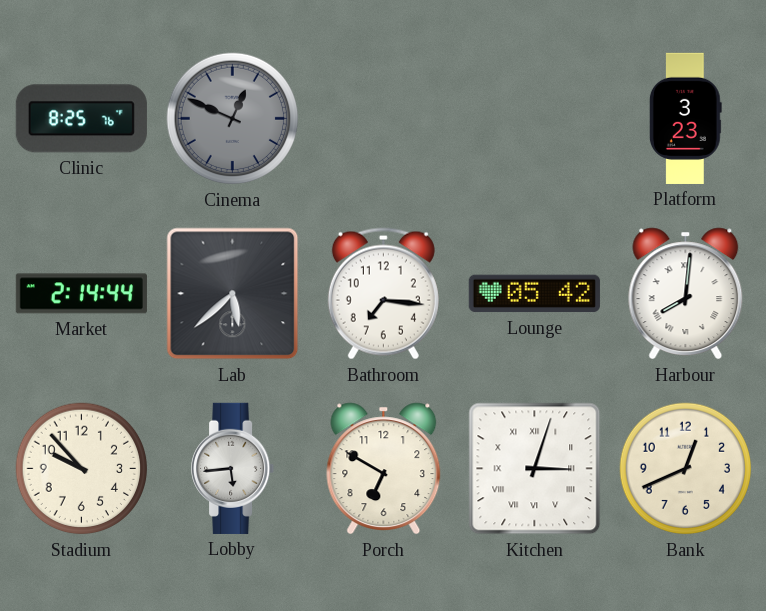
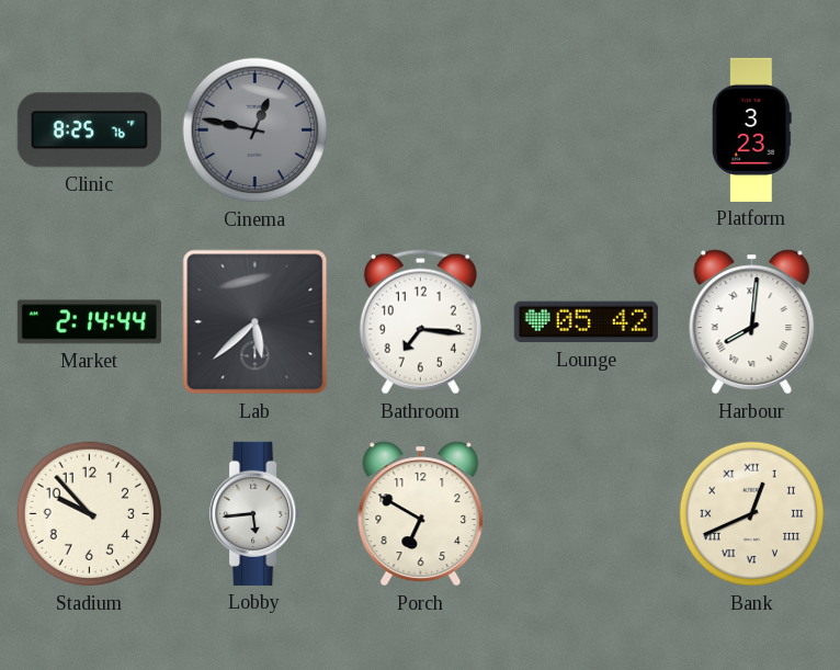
Cinema: 12:49 -> 12:47
Kitchen: 3:03 -> none
Bank numerals: Arabic -> Roman
